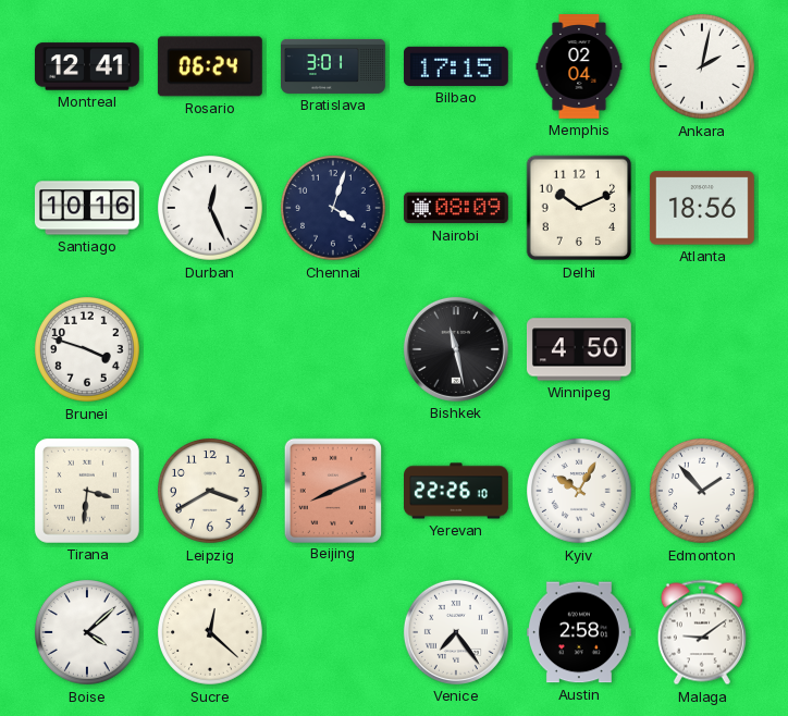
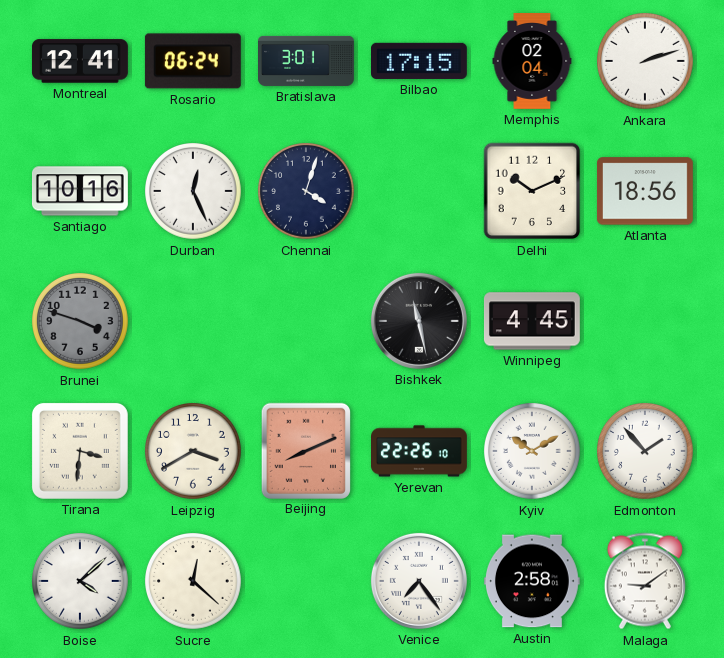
Ankara: 2:02 -> 2:12
Nairobi: 08:09 -> none
Brunei dial: white -> grey
Winnipeg: 4:50 -> 4:45
Kyiv: 10:05 -> 10:10
